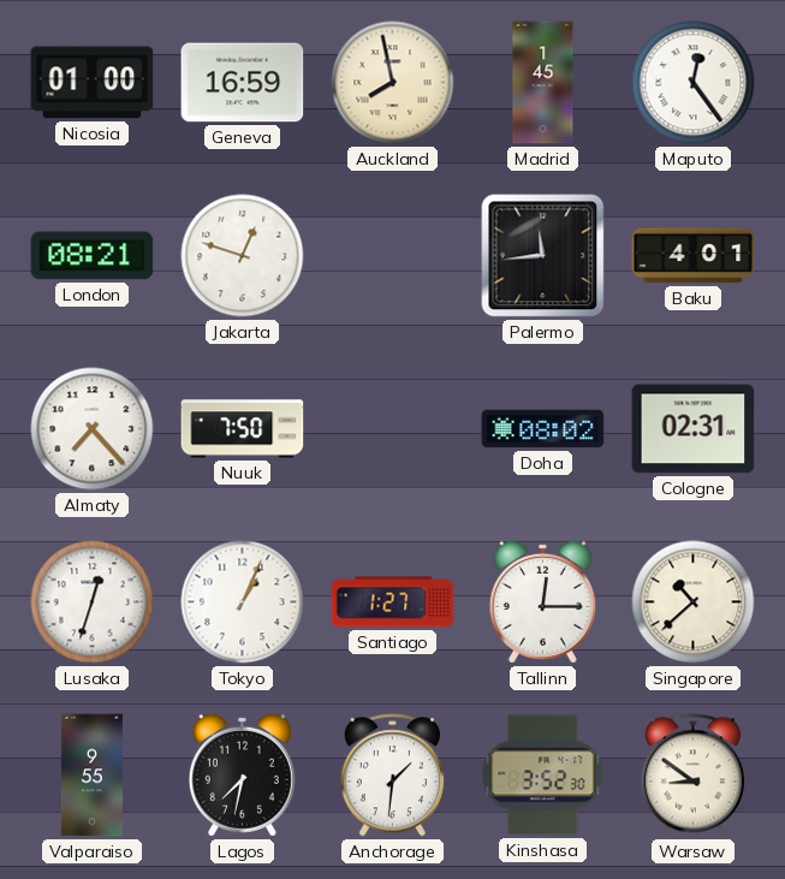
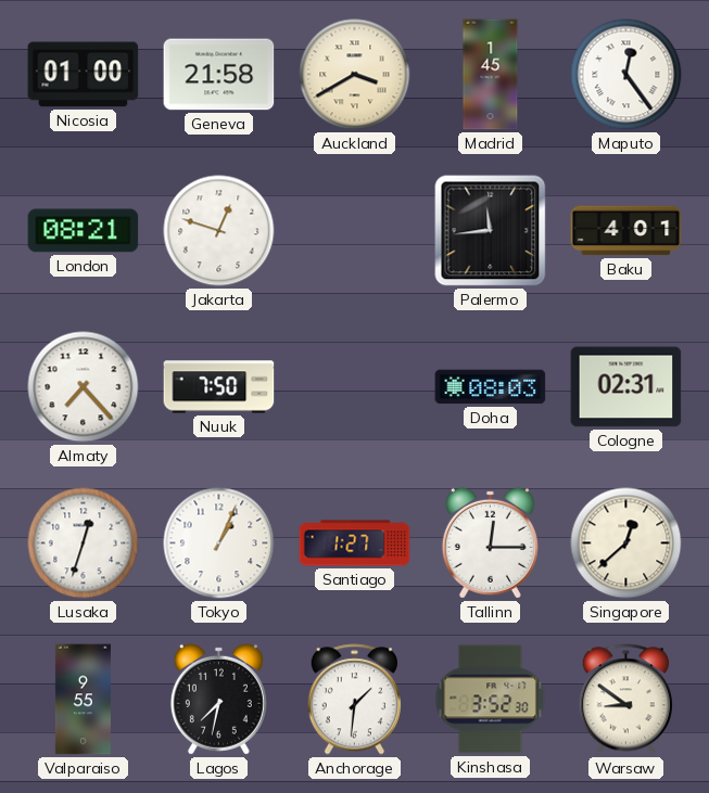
Geneva: 16:59 -> 21:58
Auckland: 7:58 -> 3:40
Doha: 08:02 -> 08:03
Singapore: 10:38 -> 12:38
